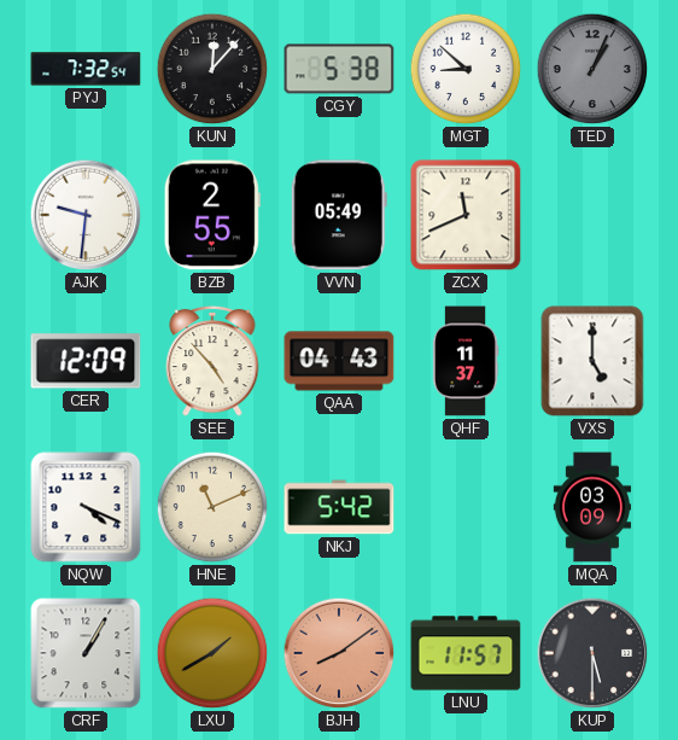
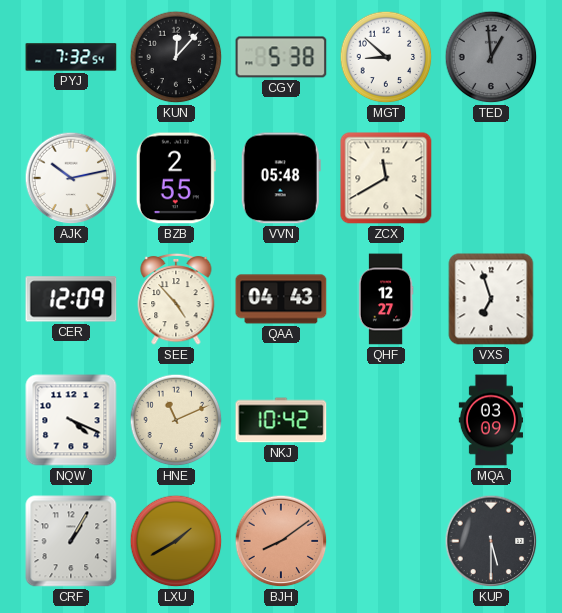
TED: 1:04 -> 12:59
AJK: 9:31 -> 10:13
VVN: 05:49 -> 05:48
ZCX: 11:41 -> 11:40
QHF: 11:37 -> 12:27
VXS: 5:00 -> 6:57
NKJ: 5:42 -> 10:42
LNU: 11:57 -> none
